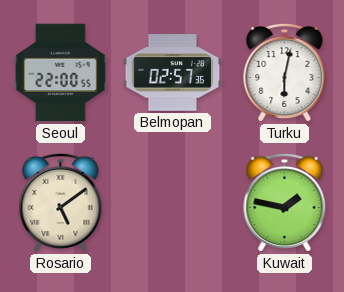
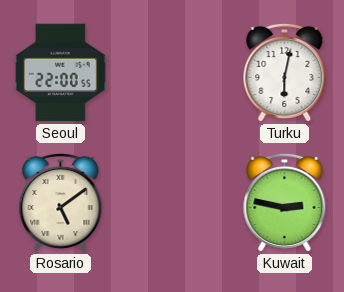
Belmopan: 02:57 -> none
Kuwait: 1:47 -> 2:47
